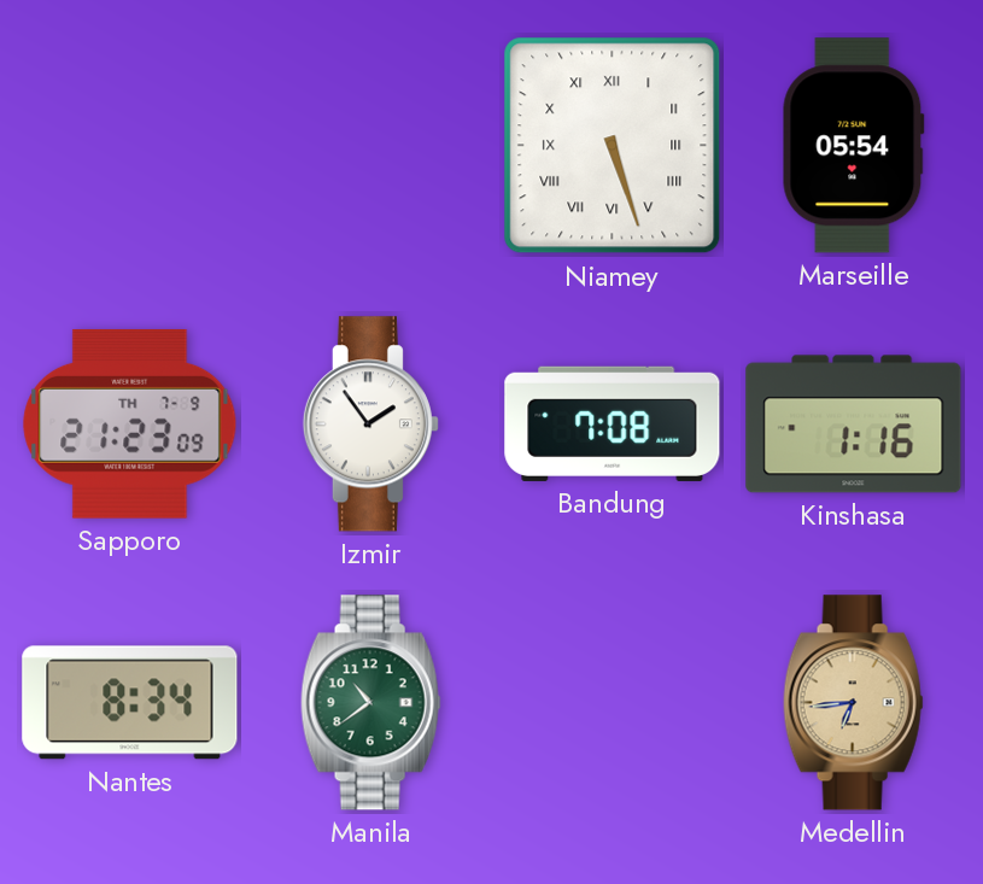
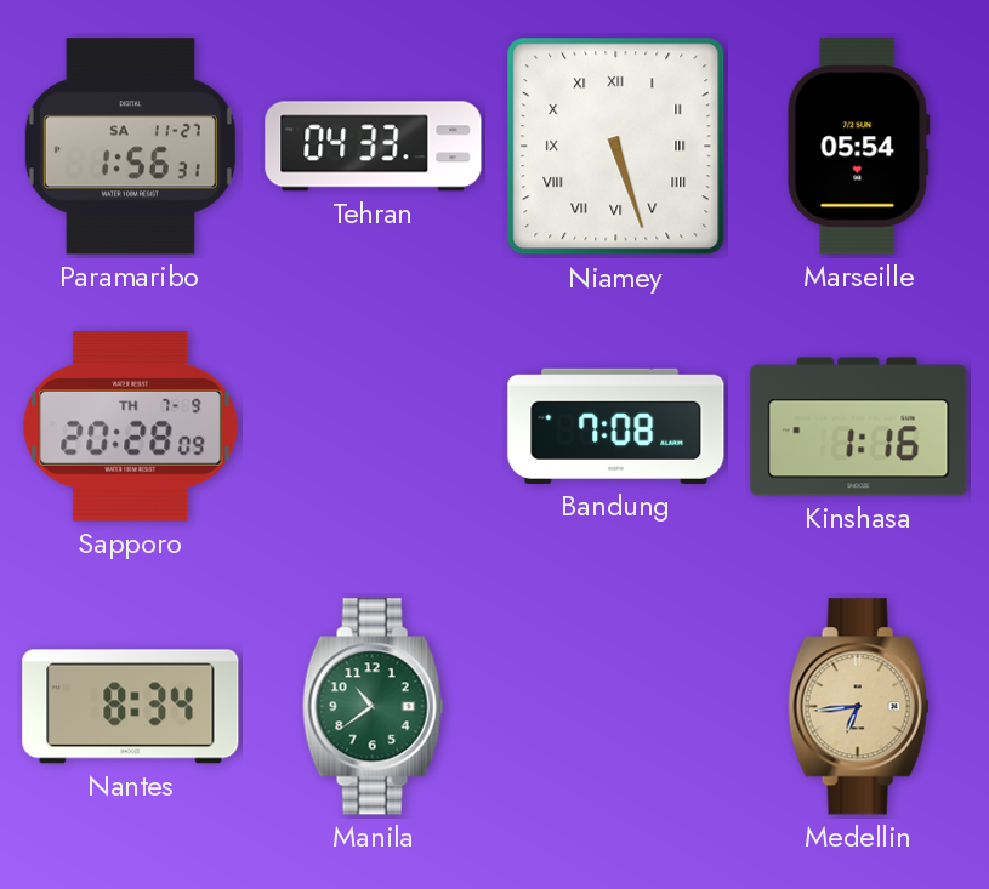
Paramaribo: none -> 1:56
Tehran: none -> 04:33
Sapporo: 21:23 -> 20:28
Izmir: 1:54 -> none
